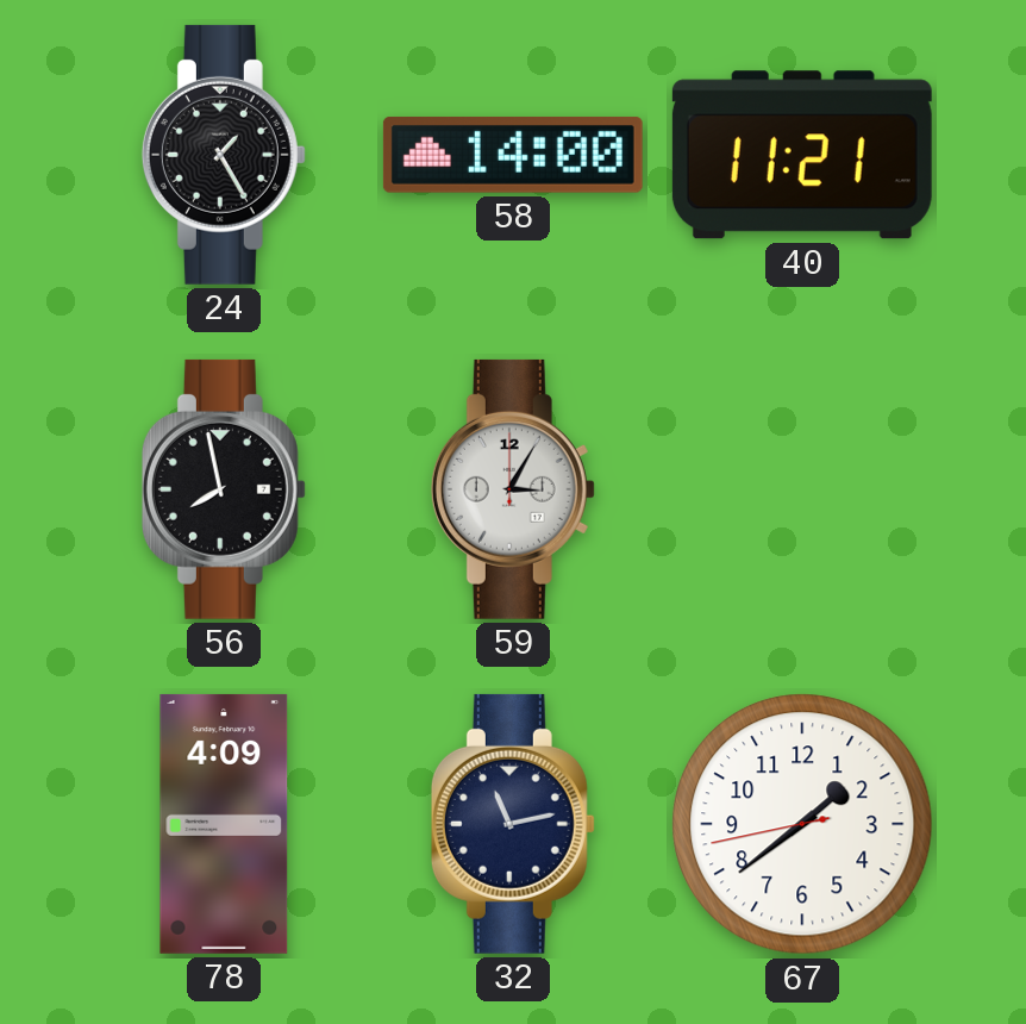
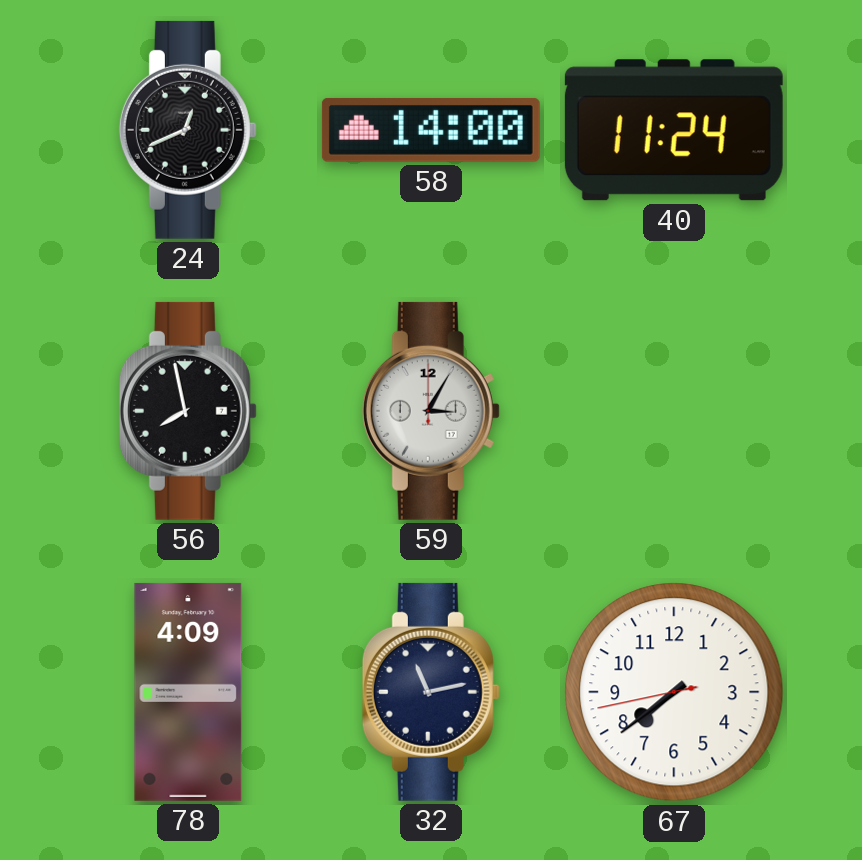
24: 1:25 -> 12:41
40: 11:21 -> 11:24
67: 1:38 -> 7:38
